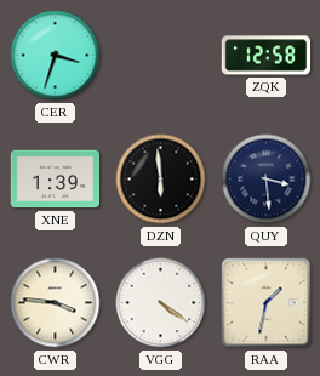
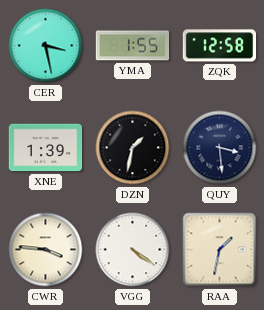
CER: 3:33 -> 3:28
YMA: none -> 1:55
DZN: 5:59 -> 1:32
